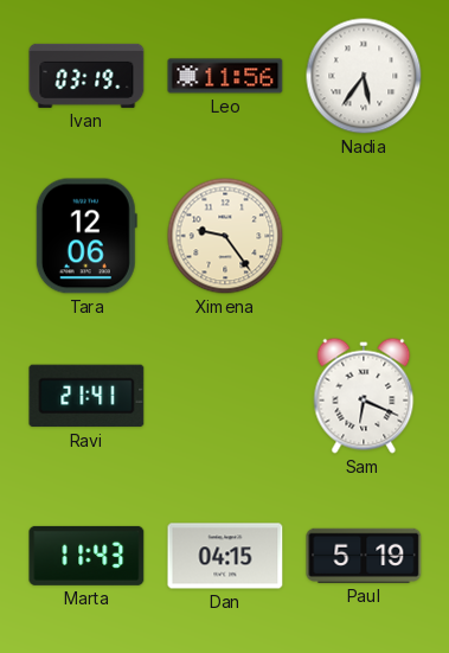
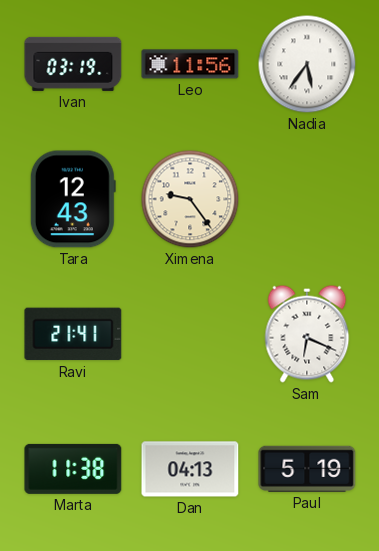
Tara: 12:06 -> 12:43
Marta: 11:43 -> 11:38
Dan: 04:15 -> 04:13
